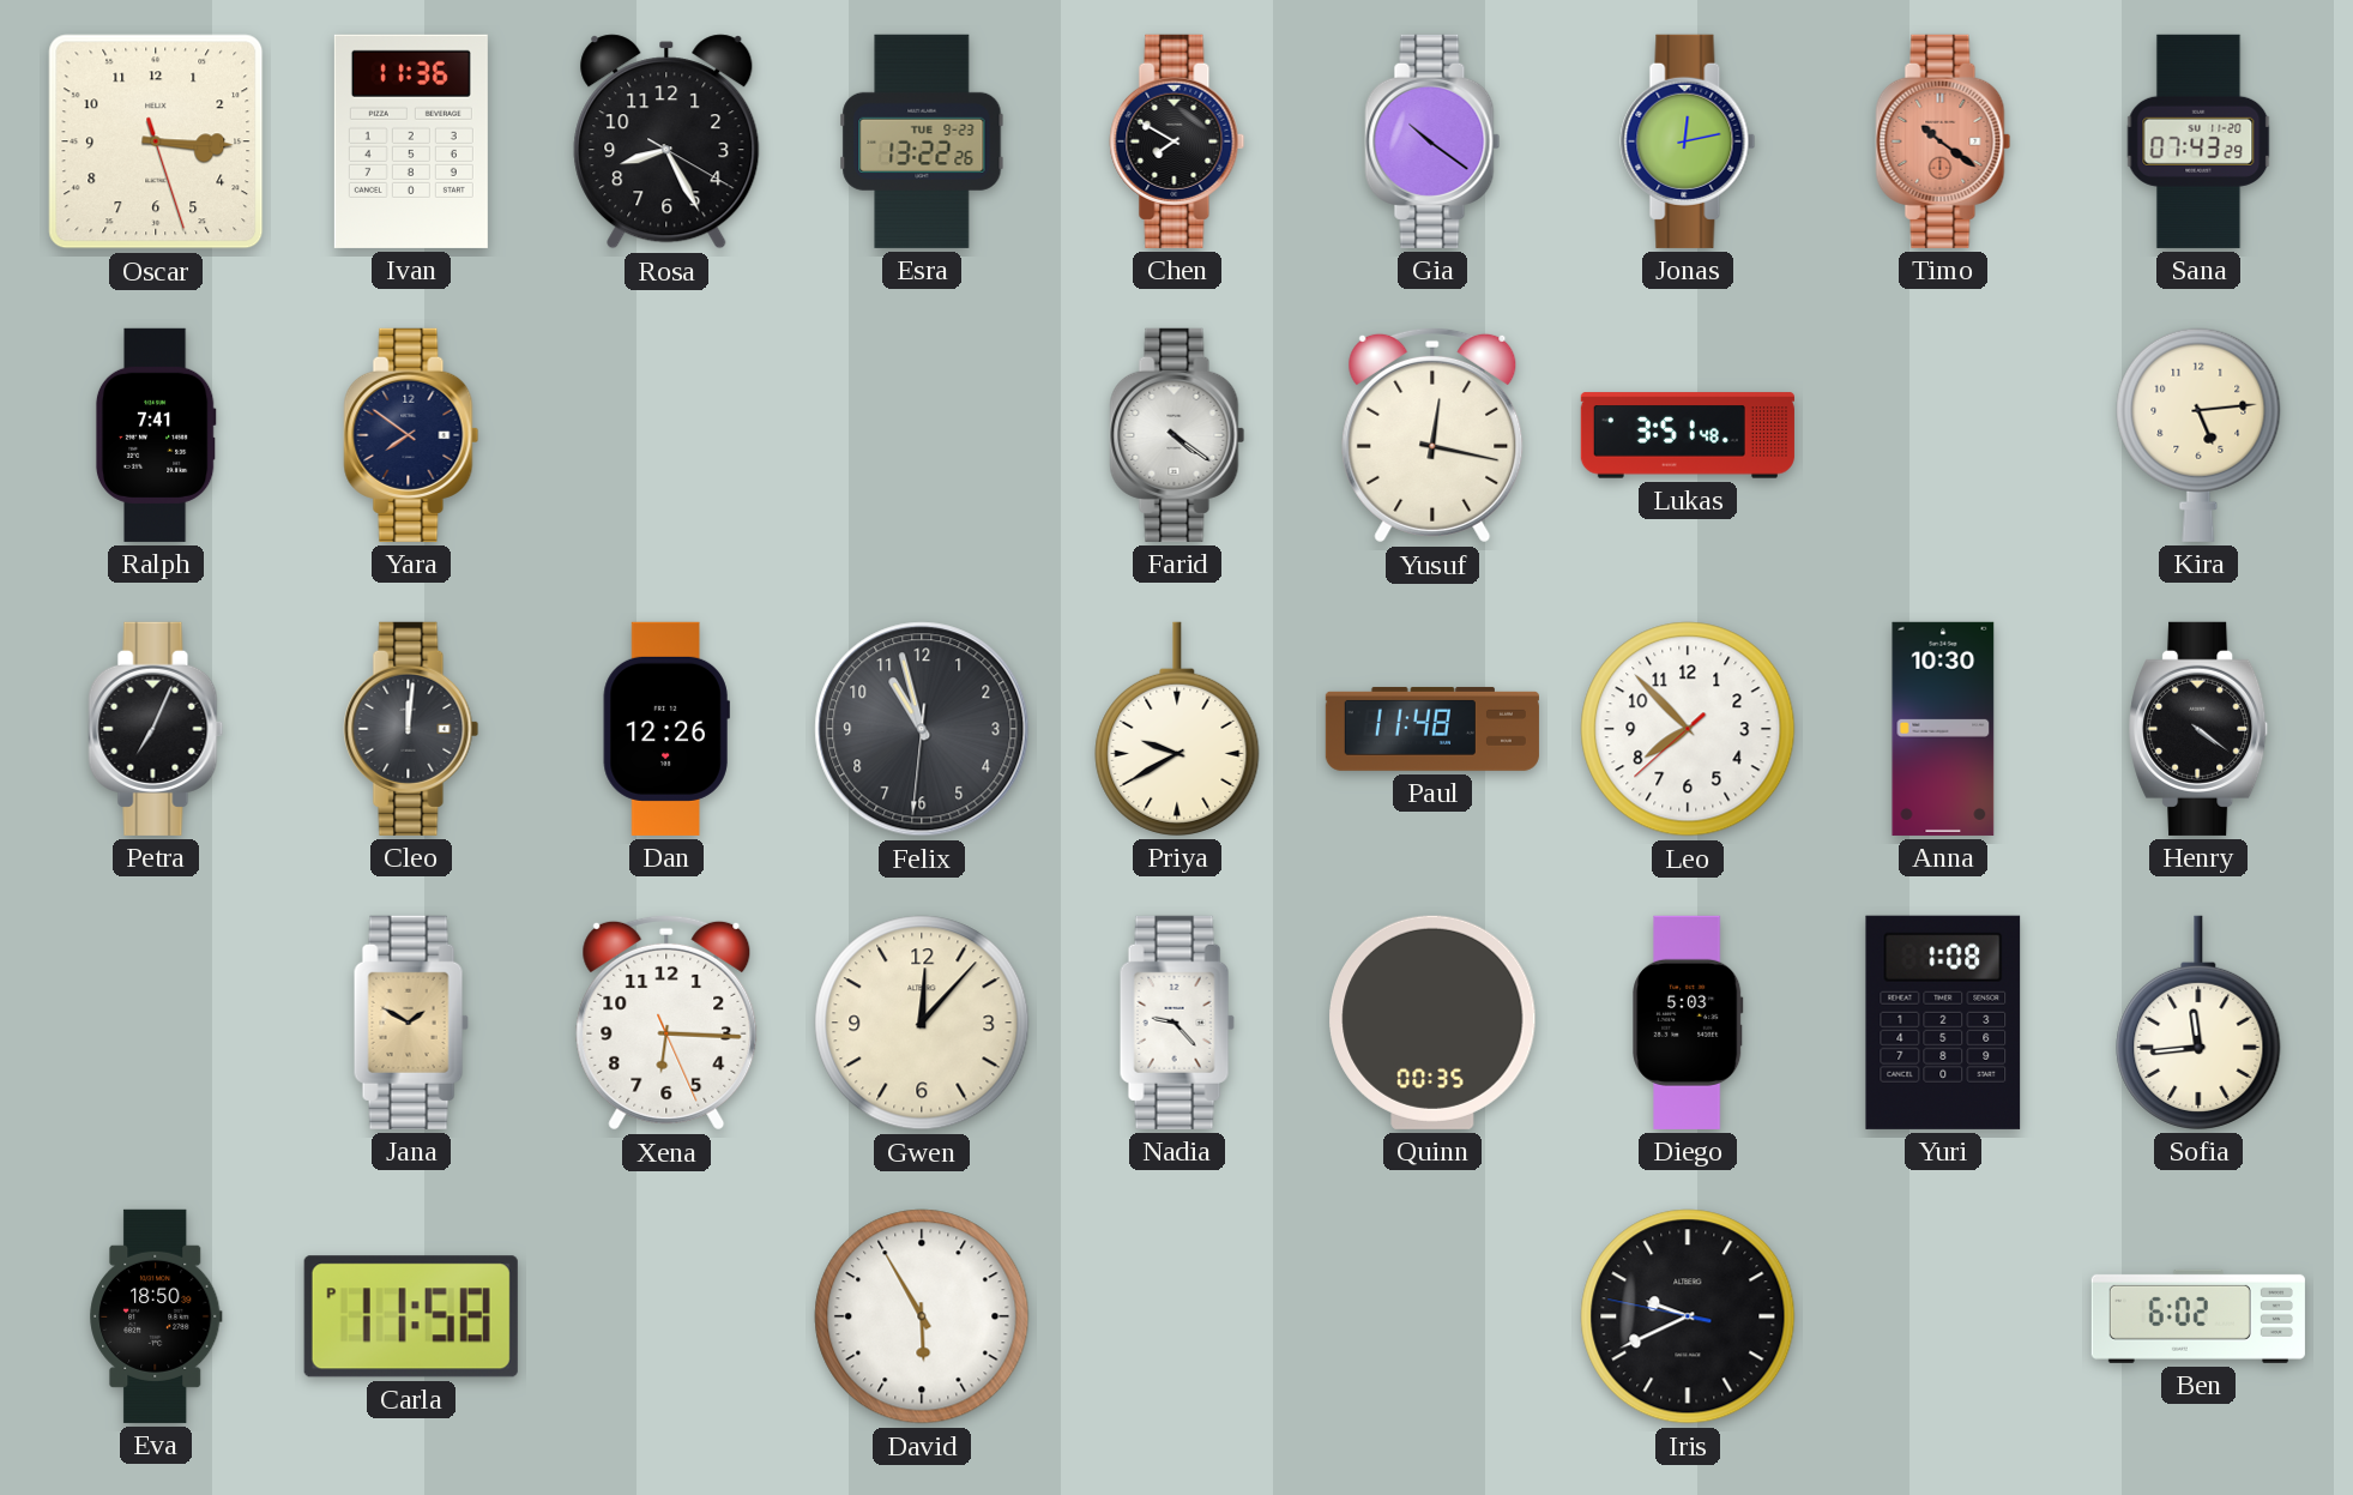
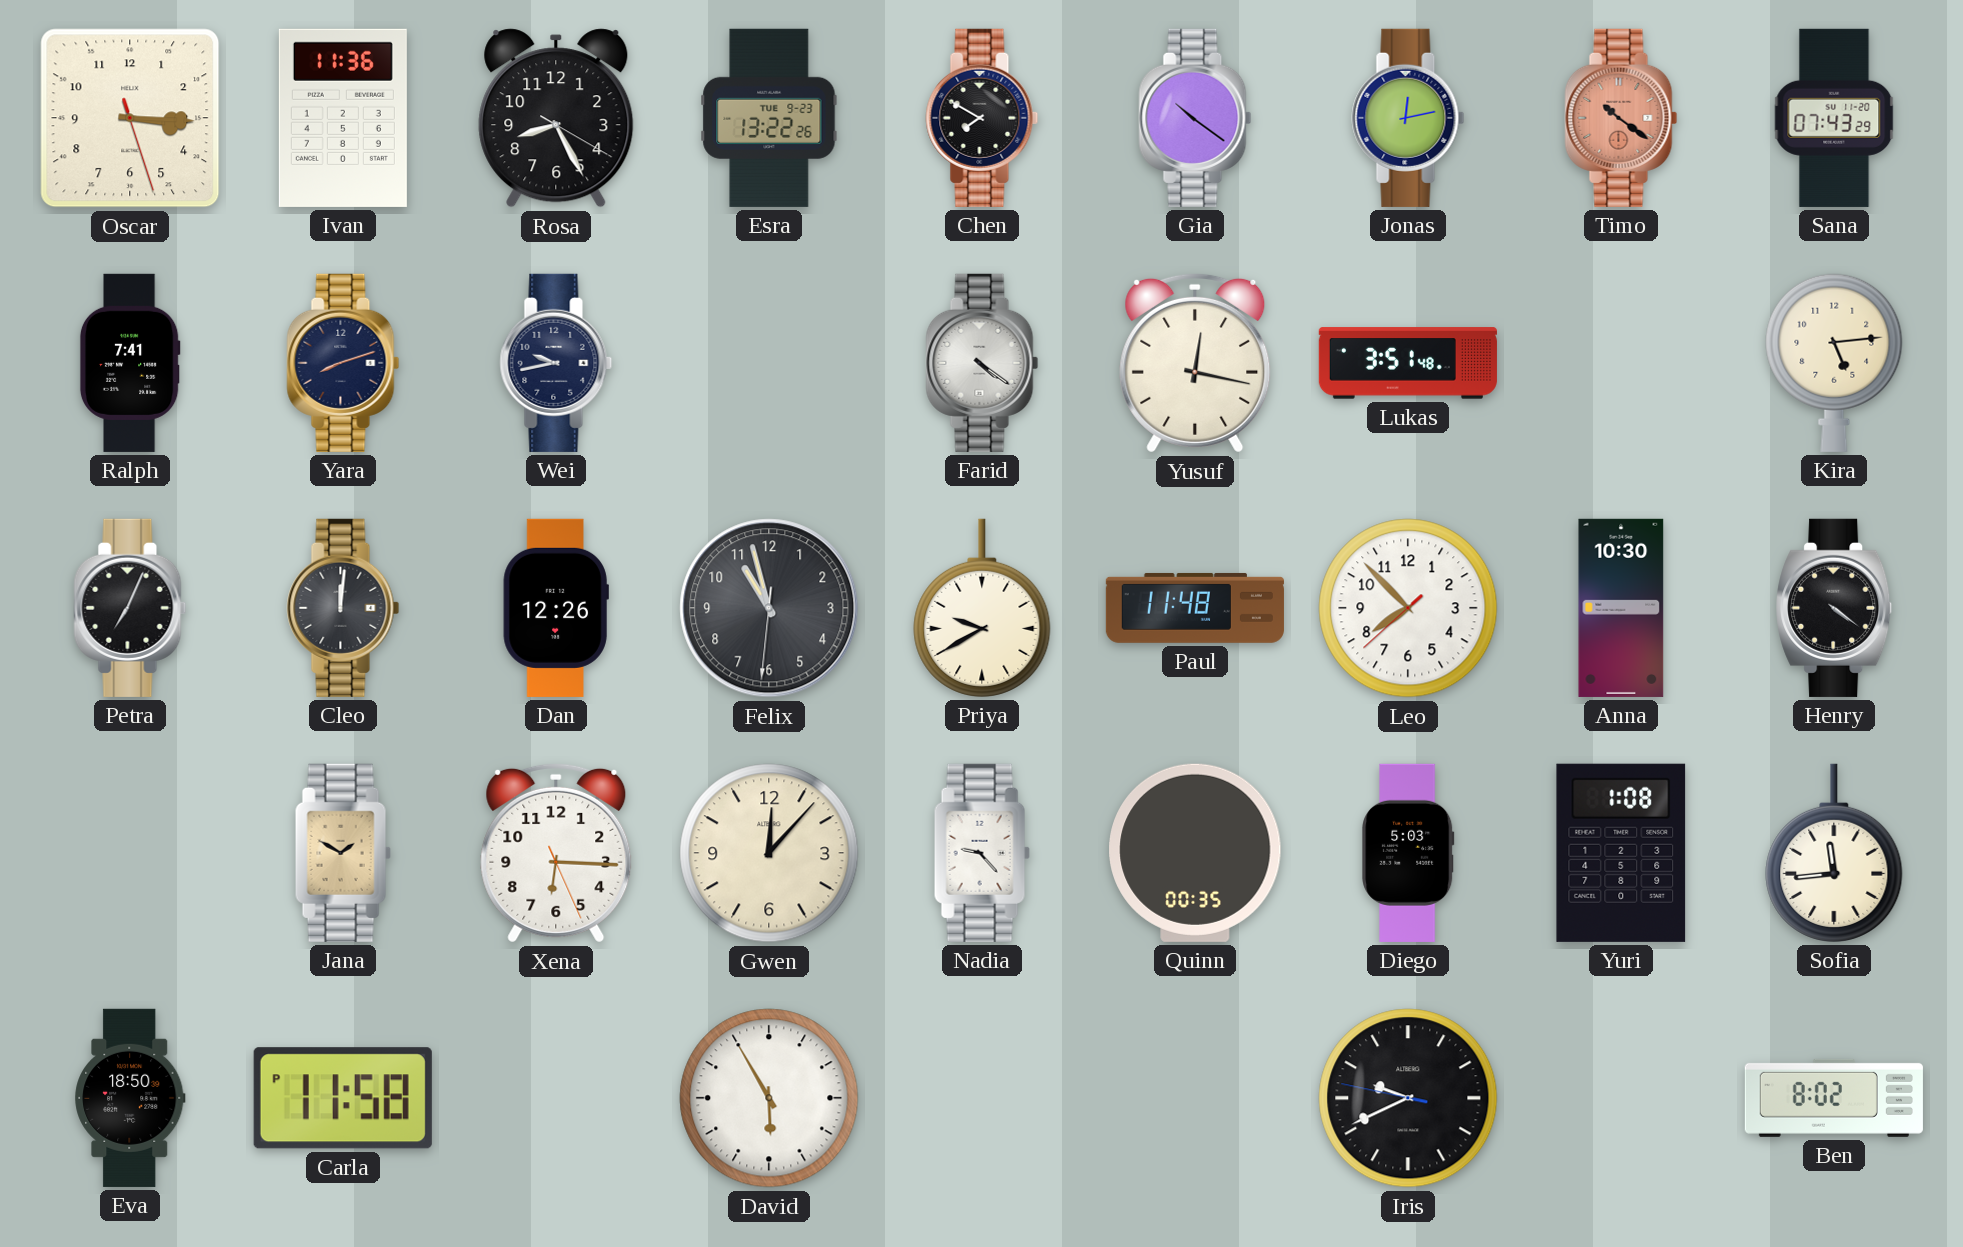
Yara: 7:51 -> 8:12
Wei: none -> 9:43
Ben: 6:02 -> 8:02
